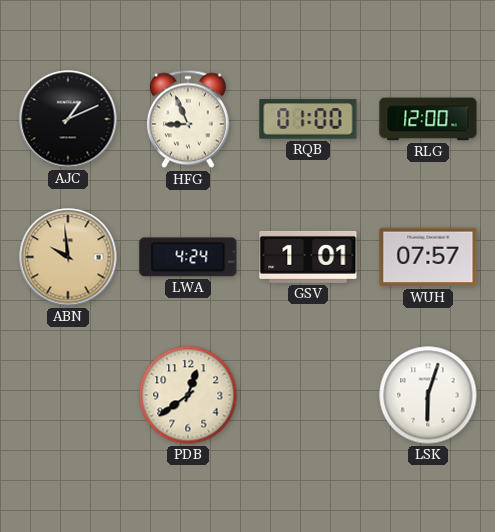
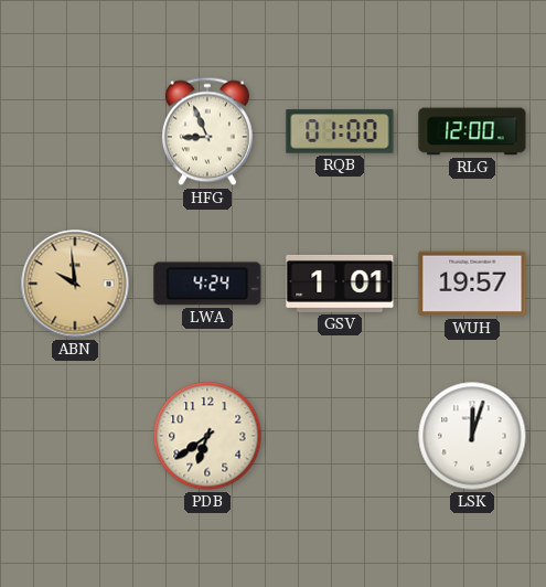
AJC: 1:11 -> none
WUH: 07:57 -> 19:57
PDB: 12:39 -> 6:39
LSK: 6:03 -> 12:03
